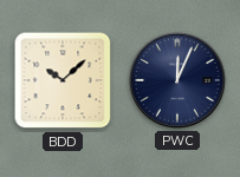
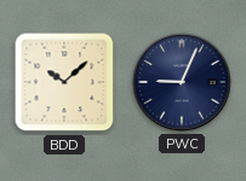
PWC: 12:04 -> 9:04
